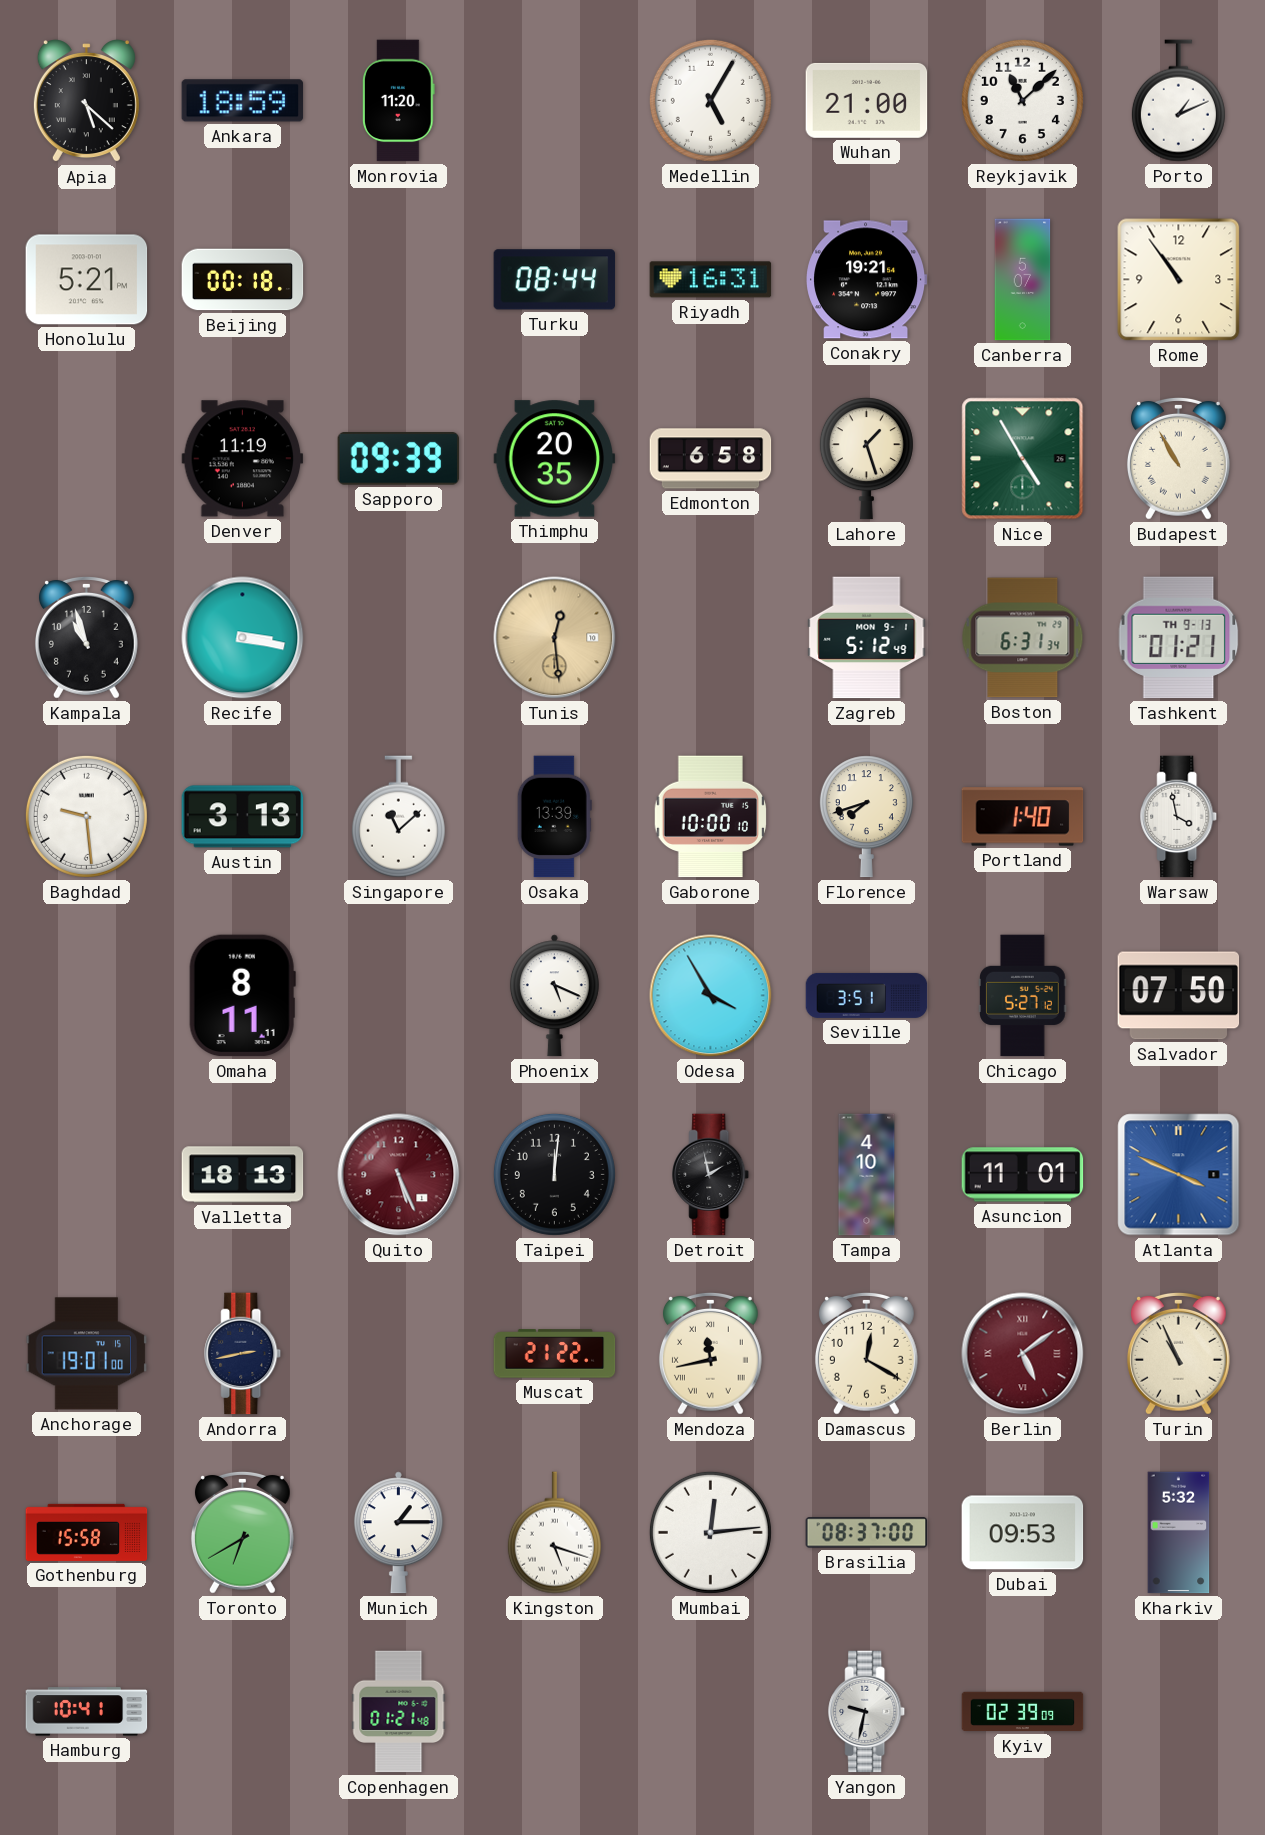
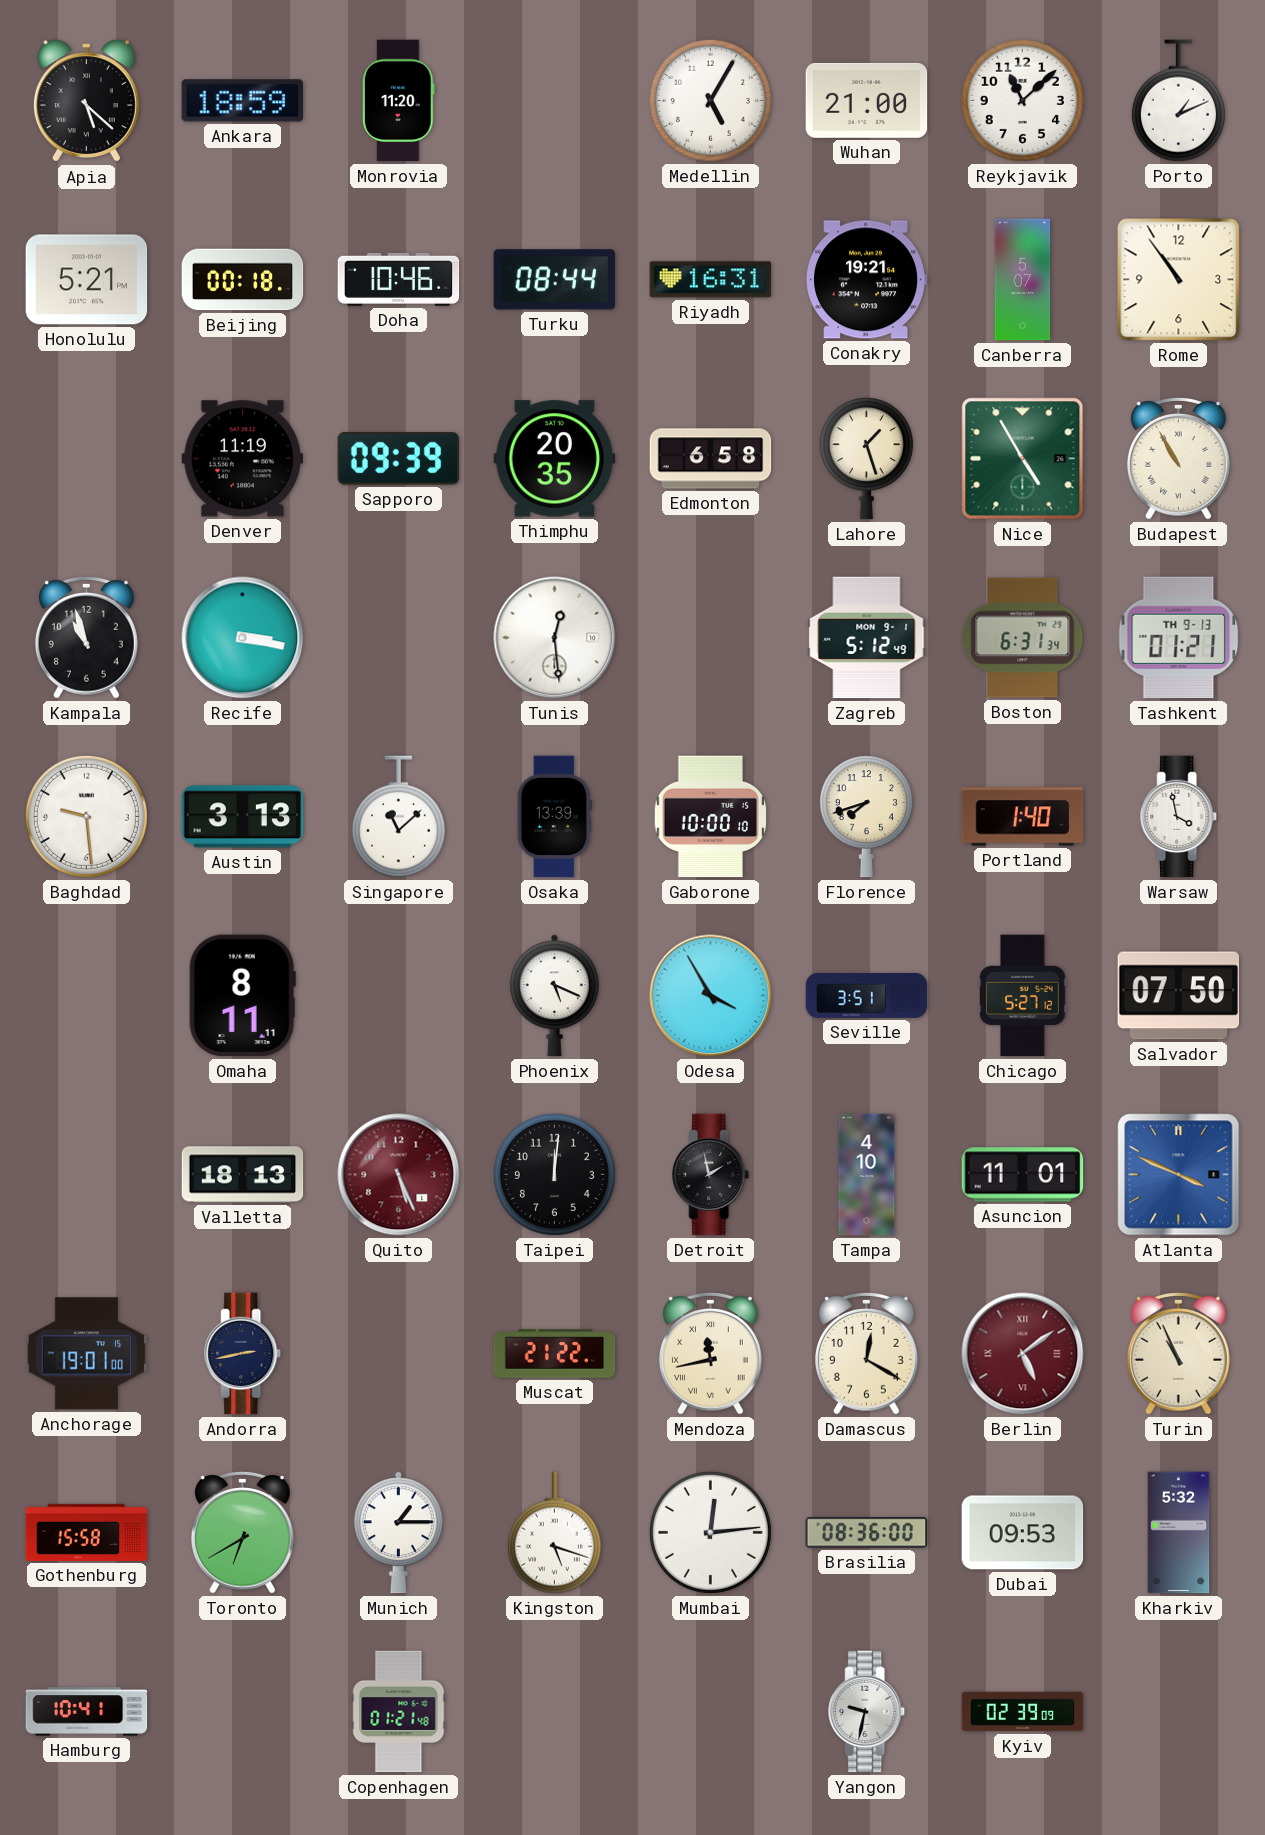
Doha: none -> 10:46
Tunis dial: champagne -> white
Brasilia: 08:37 -> 08:36
